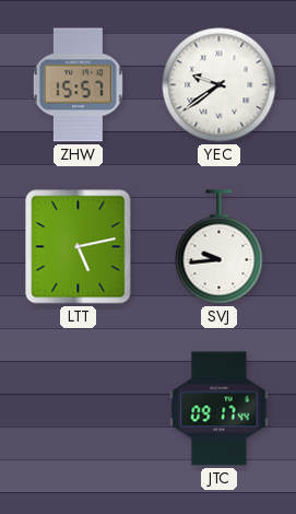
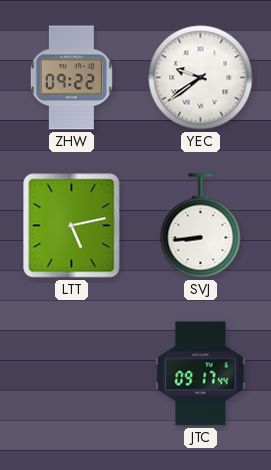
ZHW: 15:57 -> 09:22
SVJ: 9:44 -> 8:44
